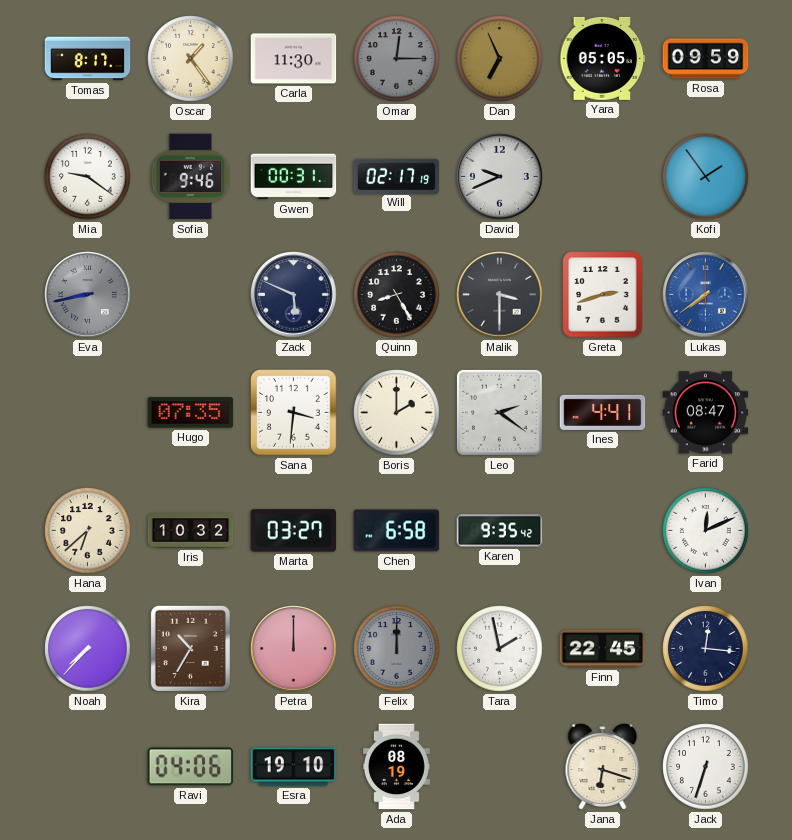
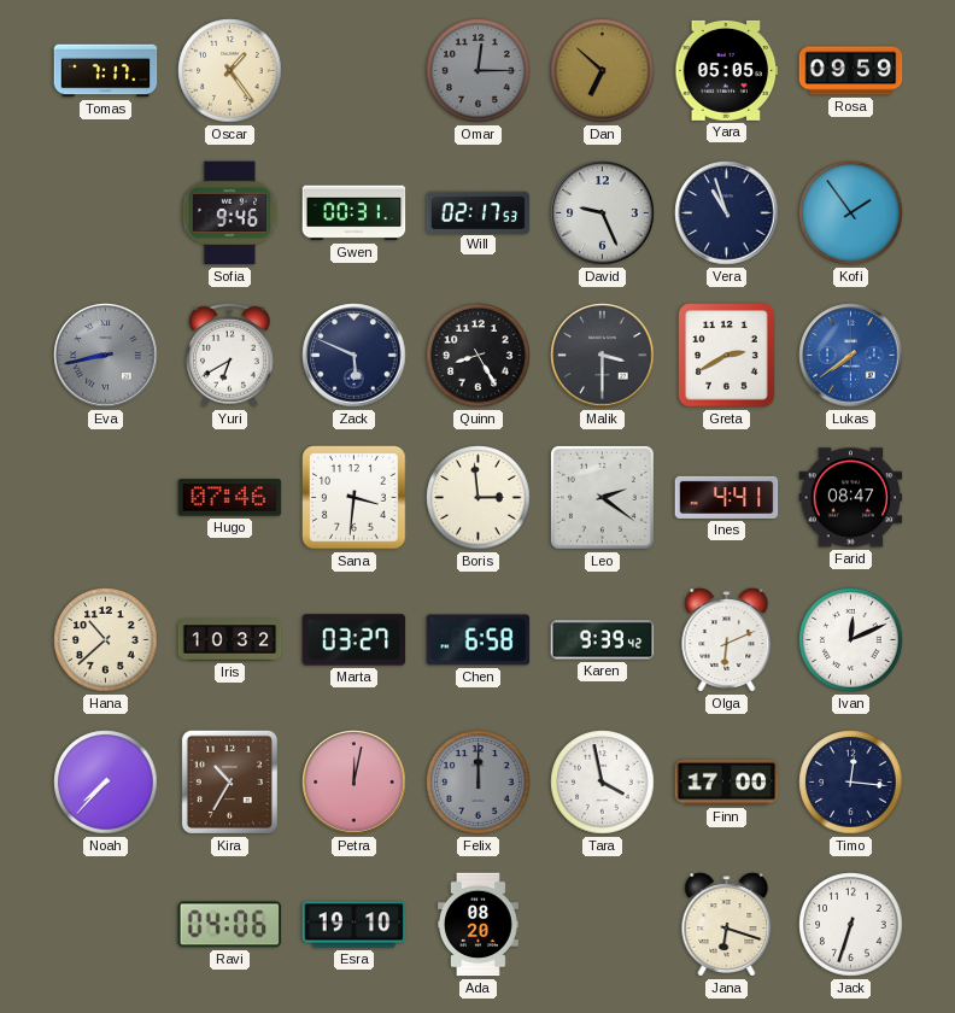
Tomas: 8:17 -> 7:17
Carla: 11:30 -> none
Dan: 6:56 -> 6:52
Mia: 9:21 -> none
Will: 02:17:19 -> 02:17:53
David: 9:41 -> 9:26
Vera: none -> 10:57
Yuri: none -> 6:40
Greta: 2:42 -> 2:40
Hugo: 07:35 -> 07:46
Boris: 2:00 -> 2:59
Hana: 6:38 -> 10:38
Karen: 9:35 -> 9:39
Olga: none -> 6:11
Petra: 12:00 -> 12:02
Tara: 1:58 -> 3:58
Finn: 22:45 -> 17:00
Ada: 08:19 -> 08:20
